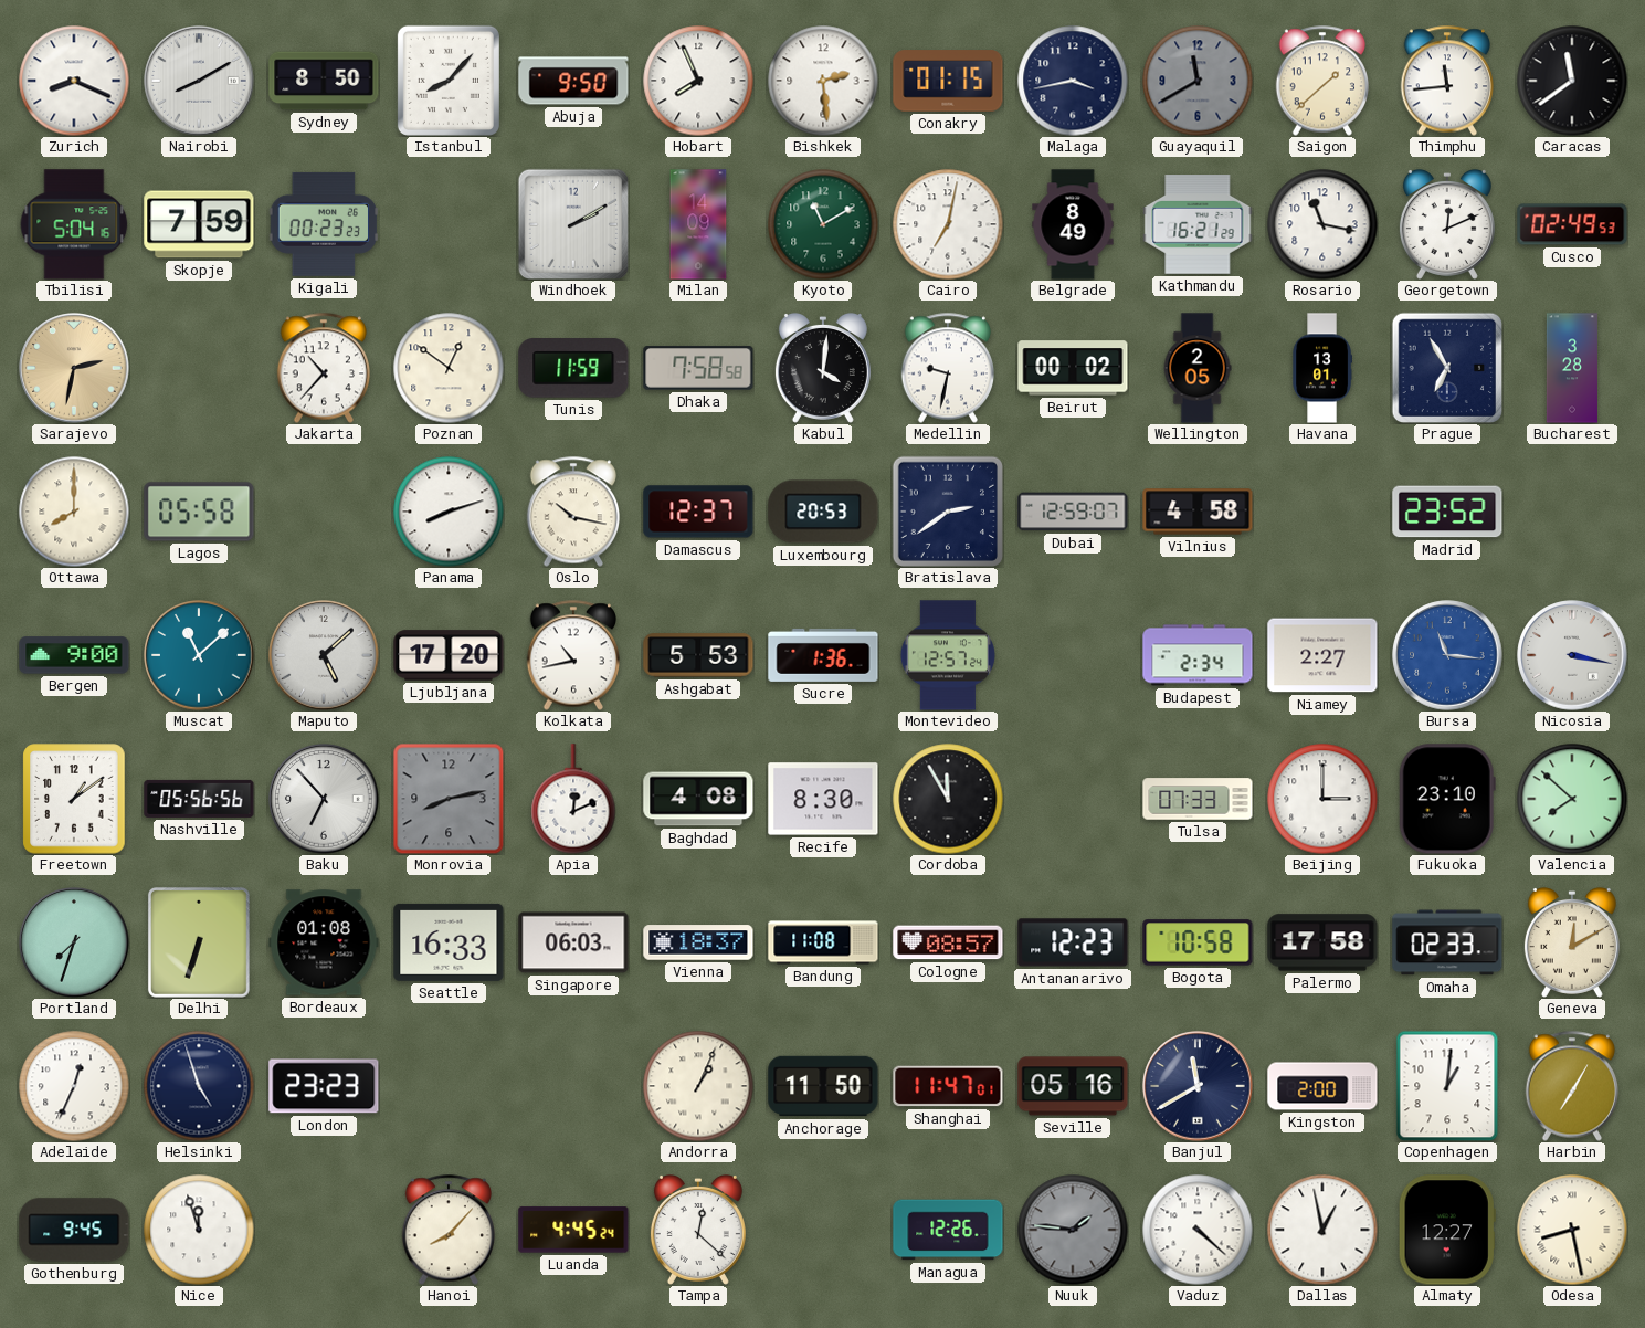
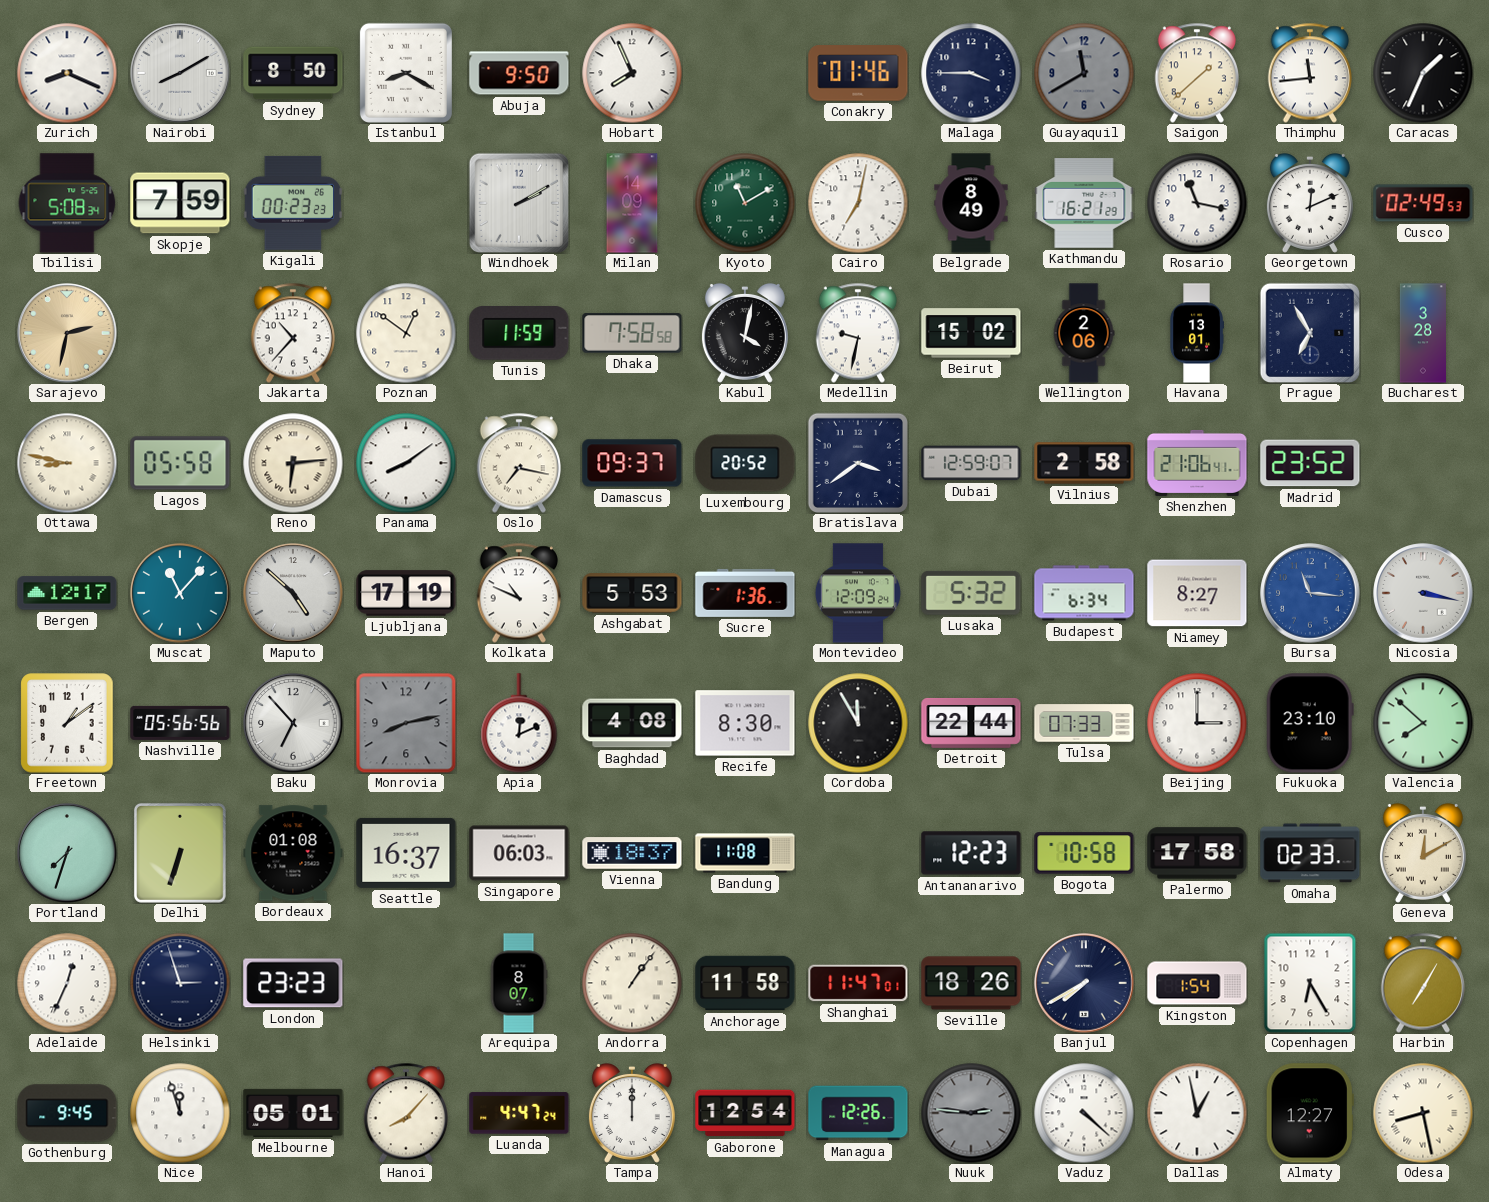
Istanbul: 8:07 -> 8:20
Bishkek: 2:29 -> none
Conakry: 01:15 -> 01:46
Malaga: 3:43 -> 3:45
Caracas: 11:39 -> 1:34
Tbilisi: 5:04 -> 5:08
Kabul: 4:01 -> 4:02
Beirut: 00:02 -> 15:02
Wellington: 2:05 -> 2:06
Ottawa: 8:00 -> 8:47
Reno: none -> 6:14
Panama: 8:12 -> 8:09
Oslo: 10:17 -> 7:17
Damascus: 12:37 -> 09:37
Luxembourg: 20:53 -> 20:52
Bratislava: 2:39 -> 3:39
Vilnius: 4:58 -> 2:58
Shenzhen: none -> 21:06
Bergen: 9:00 -> 12:17
Muscat: 11:08 -> 11:07
Maputo: 5:08 -> 4:52
Ljubljana: 17:20 -> 17:19
Kolkata: 10:43 -> 10:49
Montevideo: 12:57 -> 12:09
Lusaka: none -> 5:32
Budapest: 2:34 -> 6:34
Niamey: 2:27 -> 8:27
Detroit: none -> 22:44
Seattle: 16:33 -> 16:37
Cologne: 08:57 -> none
Helsinki: 4:57 -> 2:57
Arequipa: none -> 8:07
Andorra: 1:04 -> 1:06
Anchorage: 11:50 -> 11:58
Seville: 05:16 -> 18:26
Banjul: 11:40 -> 7:40
Kingston: 2:00 -> 1:54
Copenhagen: 1:01 -> 6:25
Melbourne: none -> 05:01
Luanda: 4:45 -> 4:47
Tampa: 12:22 -> 12:00
Gaborone: none -> 12:54
Nuuk: 1:46 -> 2:46
